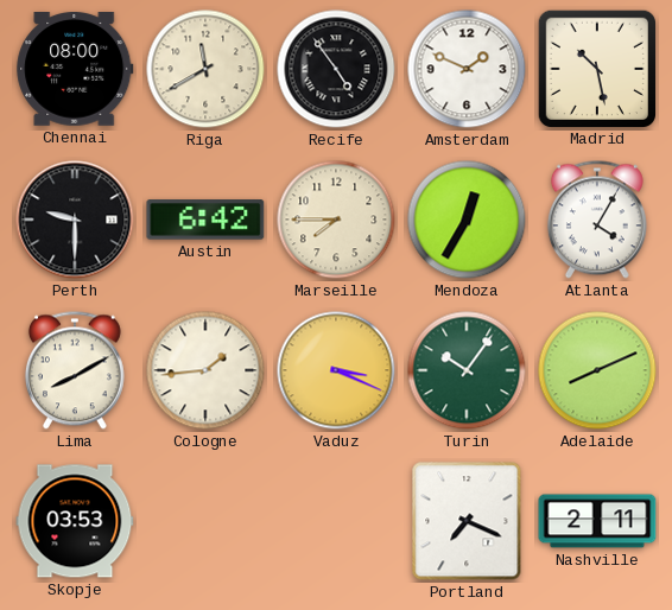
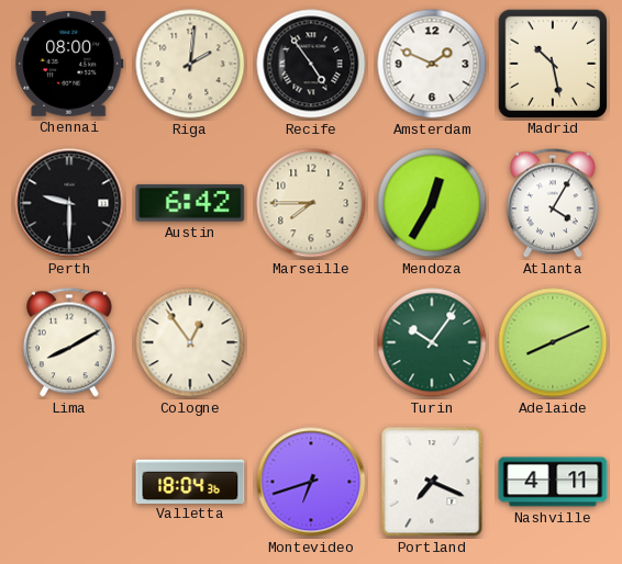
Riga: 11:40 -> 2:01
Cologne: 1:44 -> 12:54
Vaduz: 3:19 -> none
Skopje: 03:53 -> none
Valletta: none -> 18:04
Montevideo: none -> 6:42
Nashville: 2:11 -> 4:11
